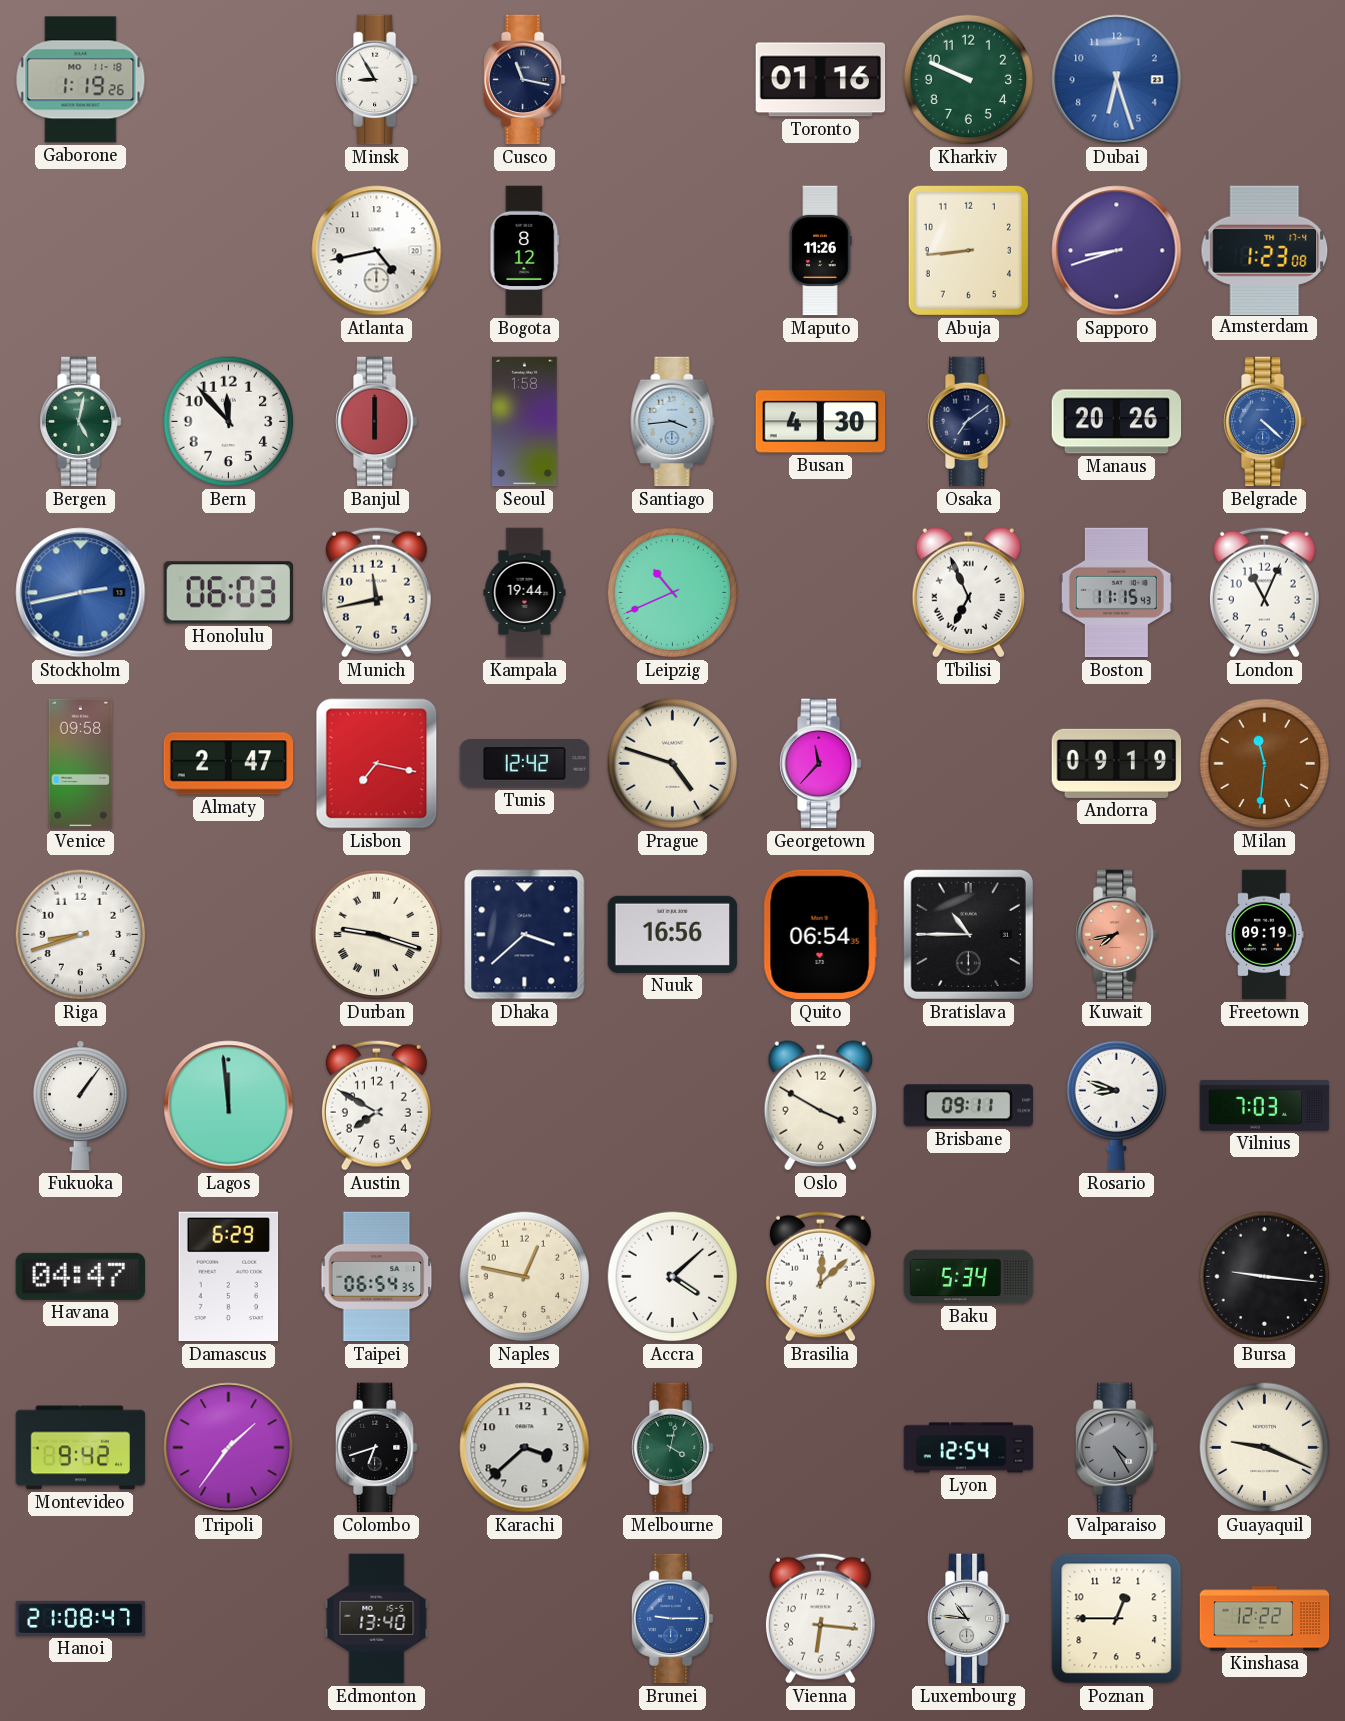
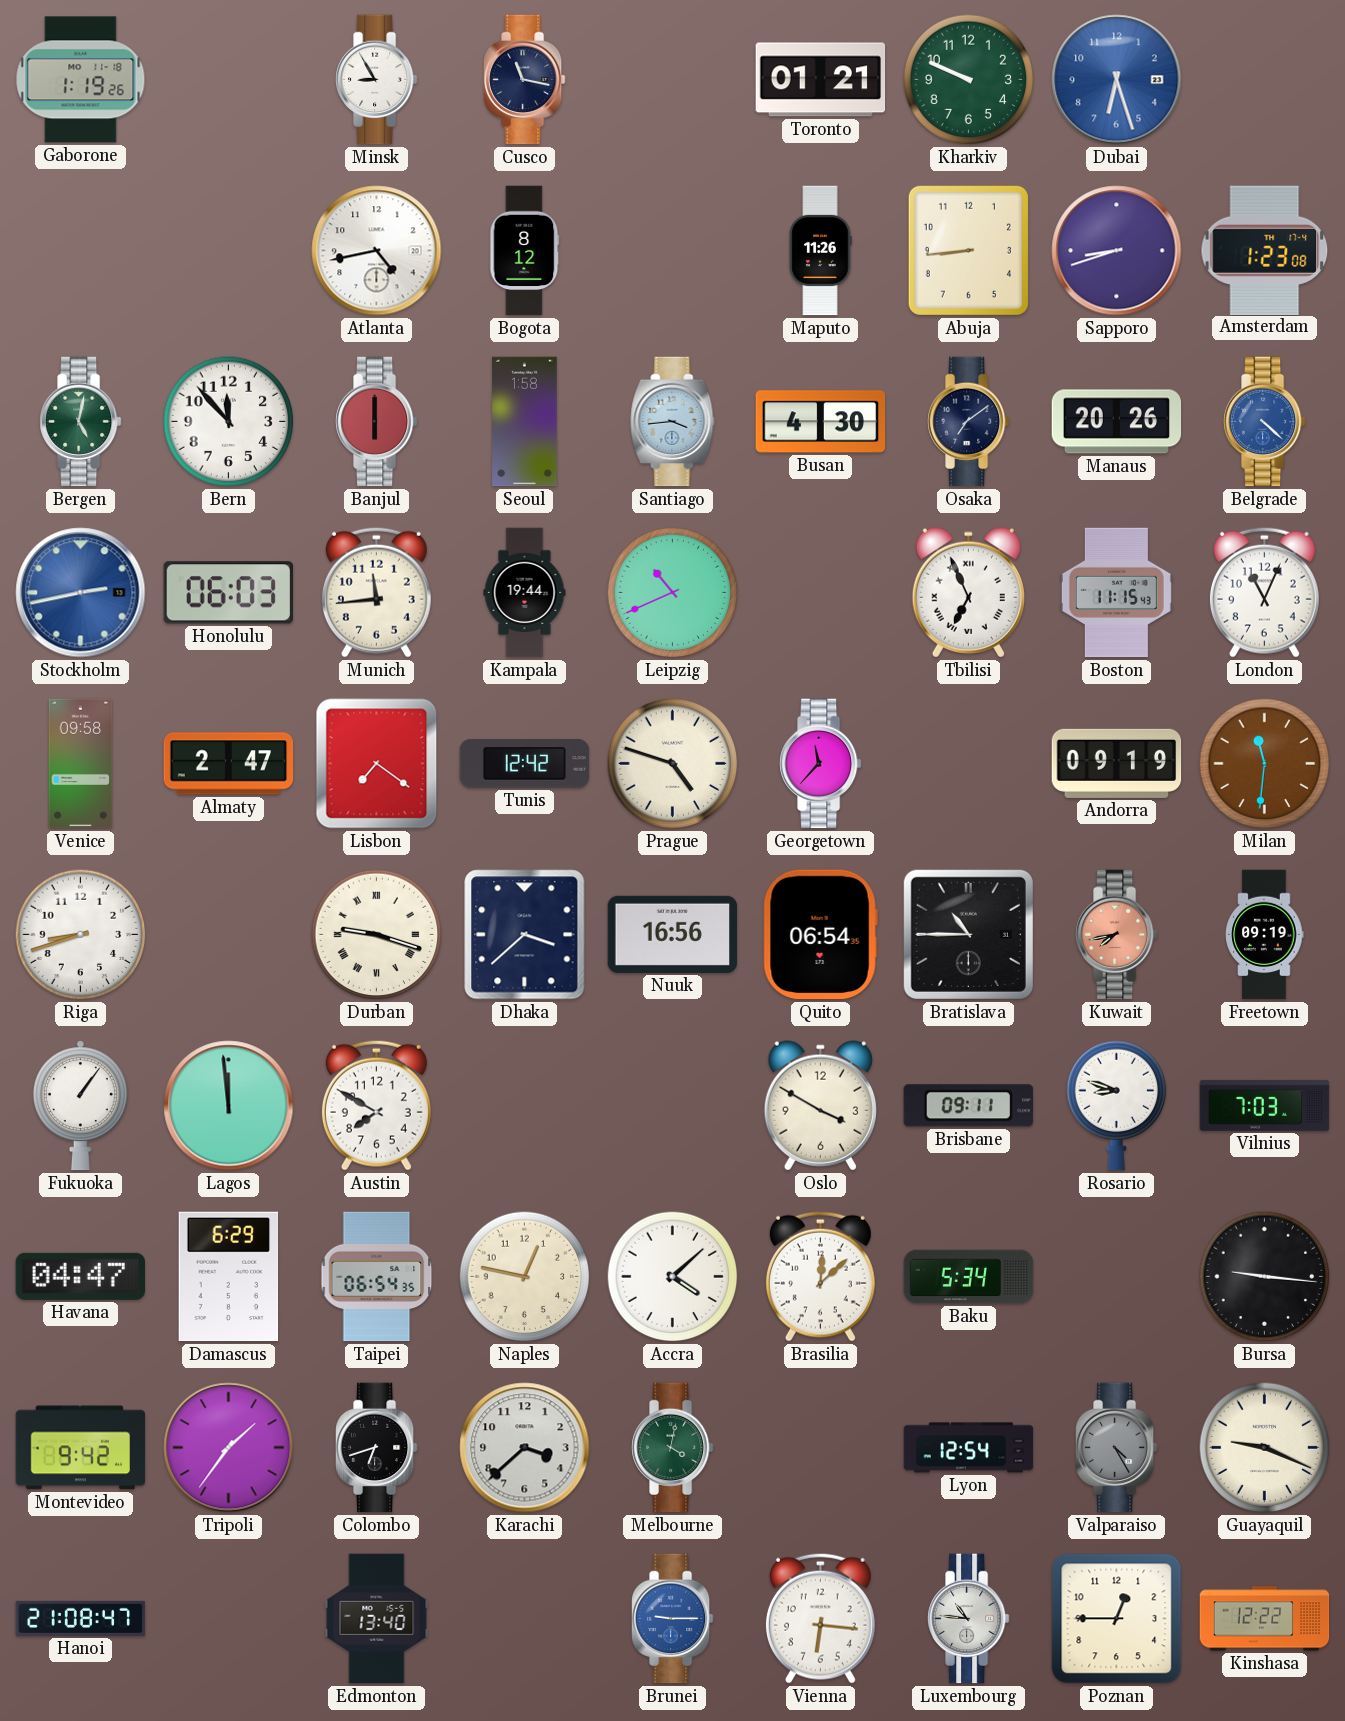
Toronto: 01:16 -> 01:21
Munich: 11:43 -> 11:44
Lisbon: 7:17 -> 7:21
